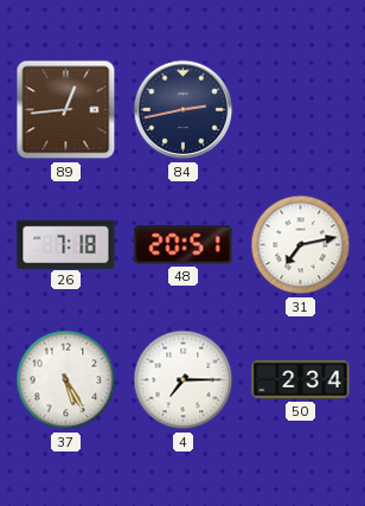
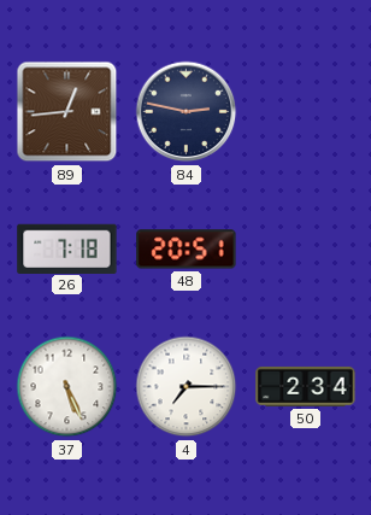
84: 2:43 -> 2:47
31: 7:13 -> none
37: 5:25 -> 5:26
